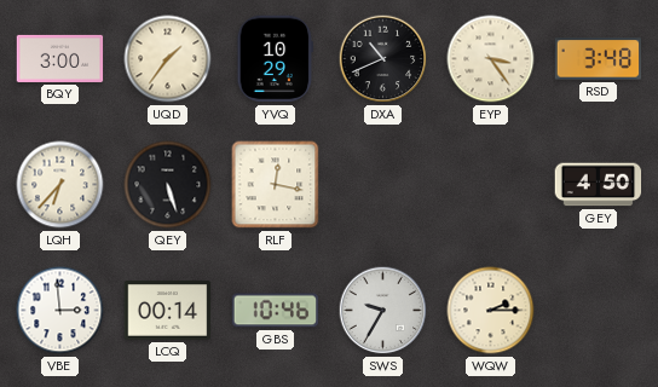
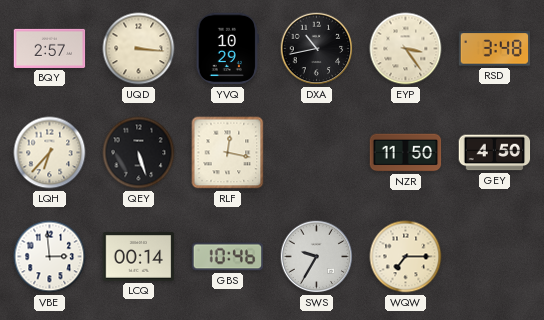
BQY: 3:00 -> 2:57
UQD: 1:36 -> 3:16
DXA: 10:41 -> 10:43
NZR: none -> 11:50
WQW: 2:15 -> 7:15
